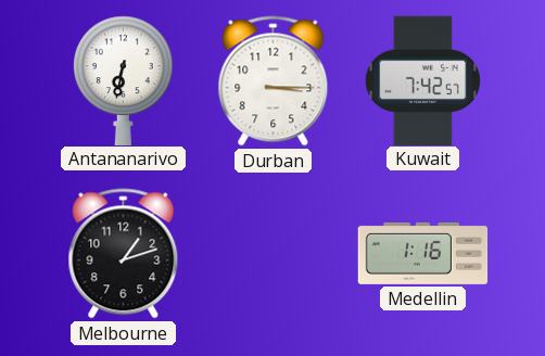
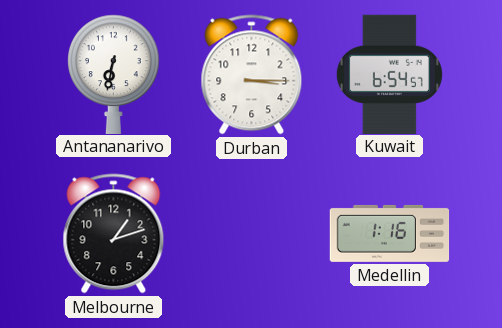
Kuwait: 7:42 -> 6:54
